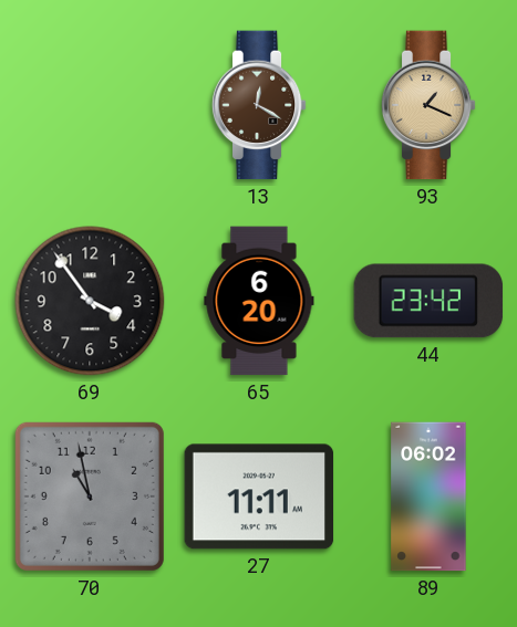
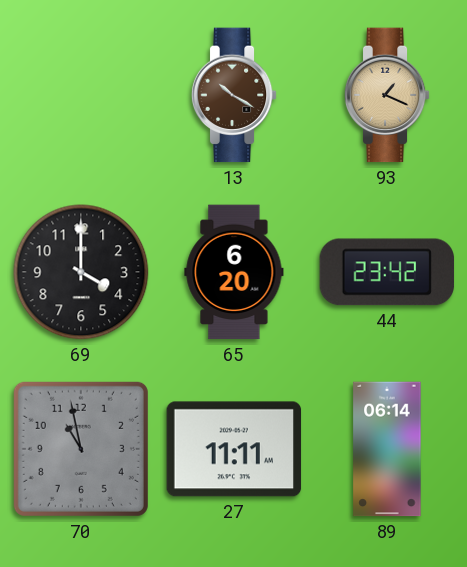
13: 12:20 -> 10:20
69: 3:54 -> 4:00
89: 06:02 -> 06:14
